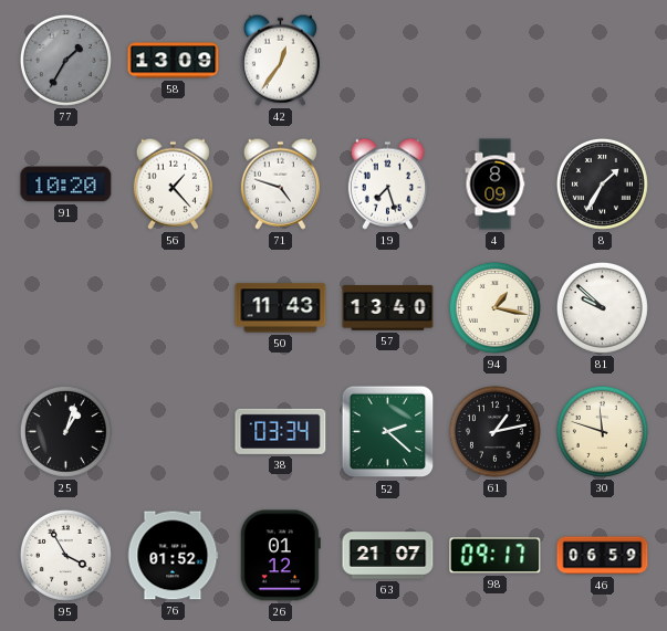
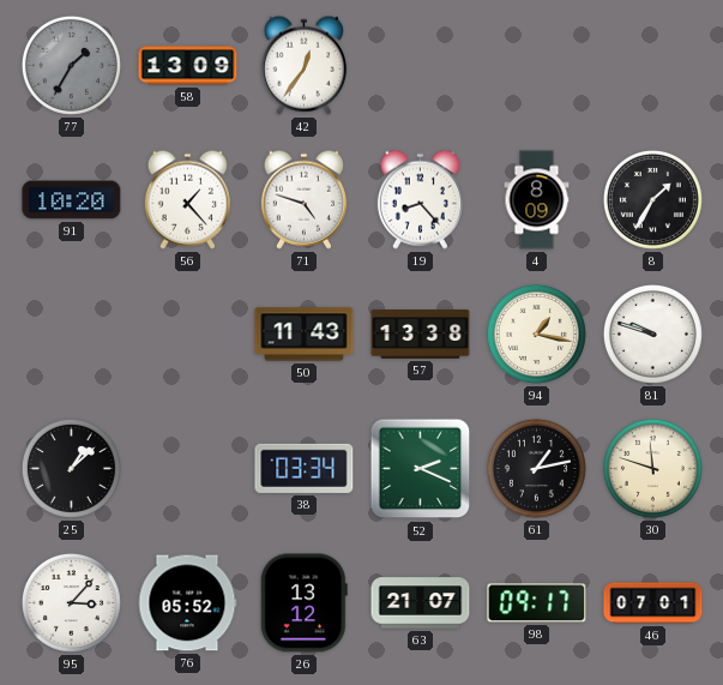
19: 7:27 -> 8:23
57: 13:40 -> 13:38
81: 9:52 -> 9:48
25: 1:03 -> 1:08
52: 2:22 -> 2:19
95: 3:55 -> 3:07
76: 01:52 -> 05:52
26: 01:12 -> 13:12
46: 06:59 -> 07:01
